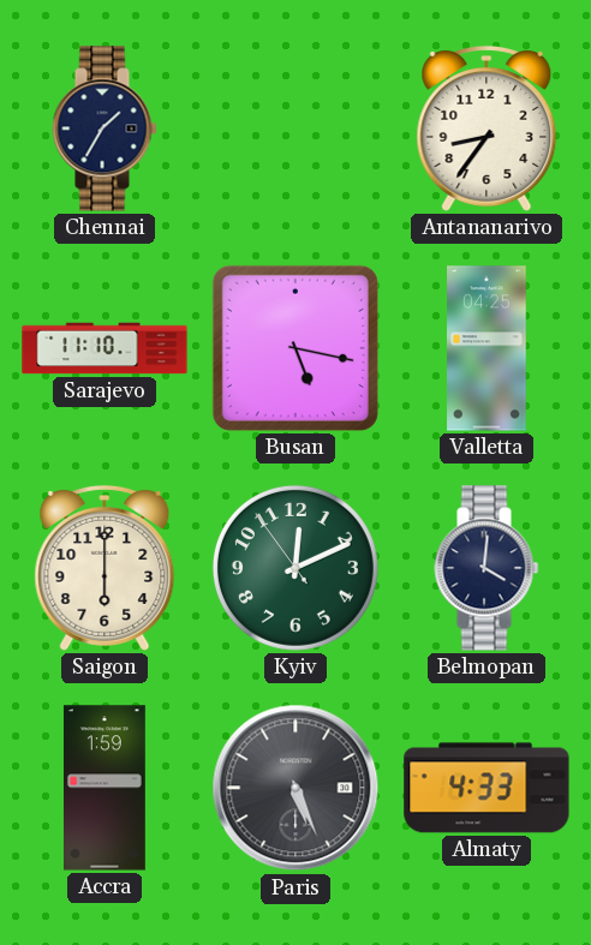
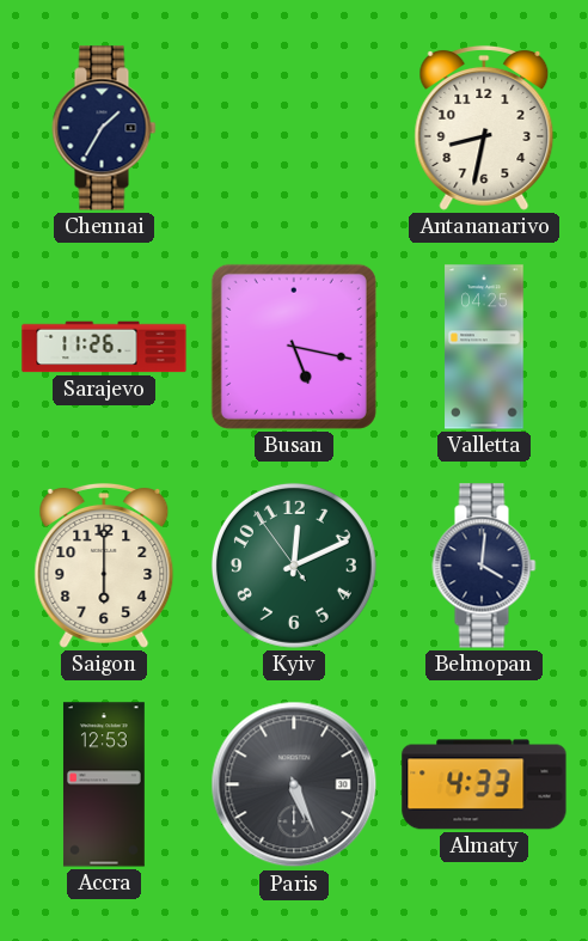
Antananarivo: 8:36 -> 8:32
Sarajevo: 11:10 -> 11:26
Accra: 1:59 -> 12:53
